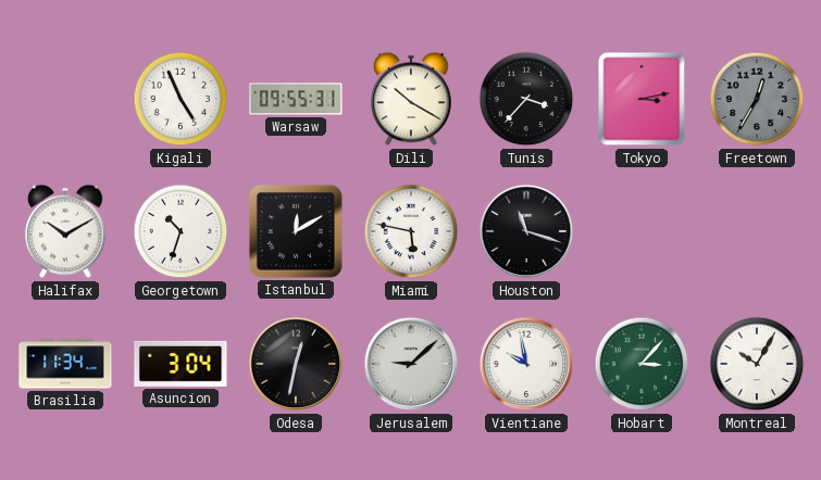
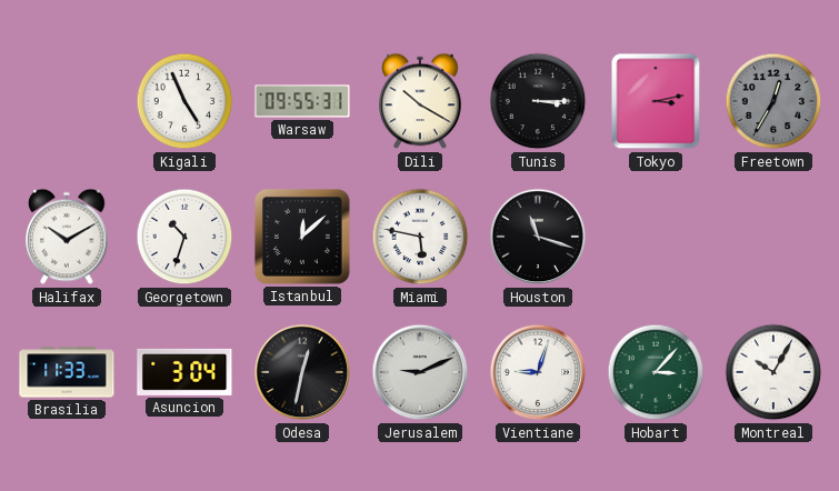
Tunis: 3:37 -> 3:15
Istanbul: 12:10 -> 12:08
Brasilia: 11:34 -> 11:33
Jerusalem: 9:08 -> 9:11
Vientiane: 9:58 -> 9:03
